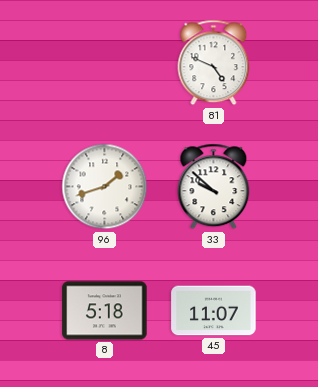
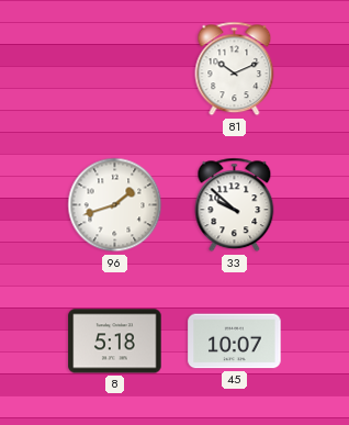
81: 4:49 -> 10:11
45: 11:07 -> 10:07
